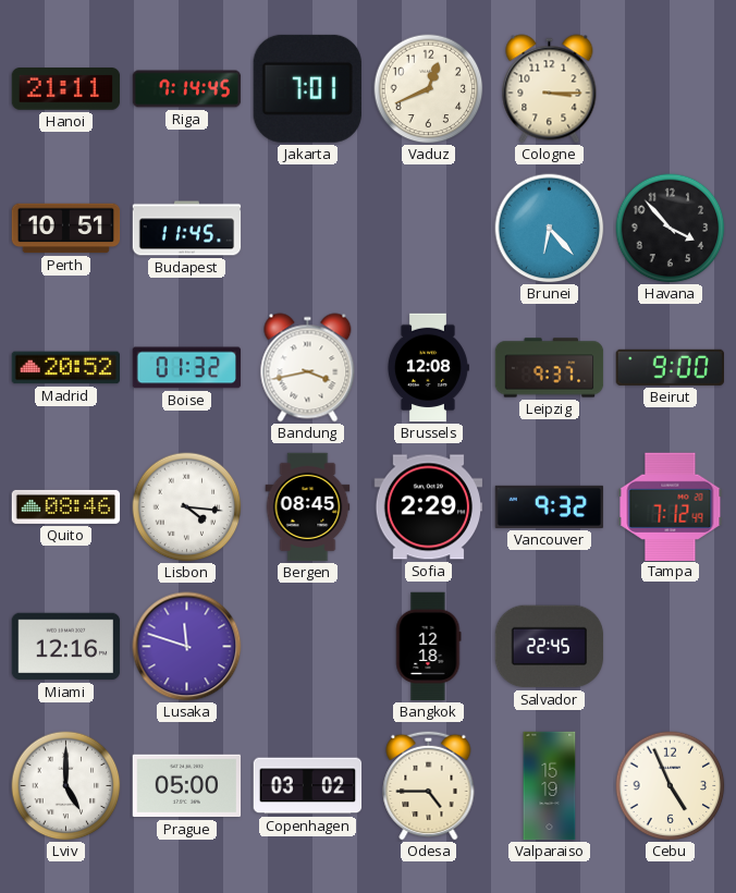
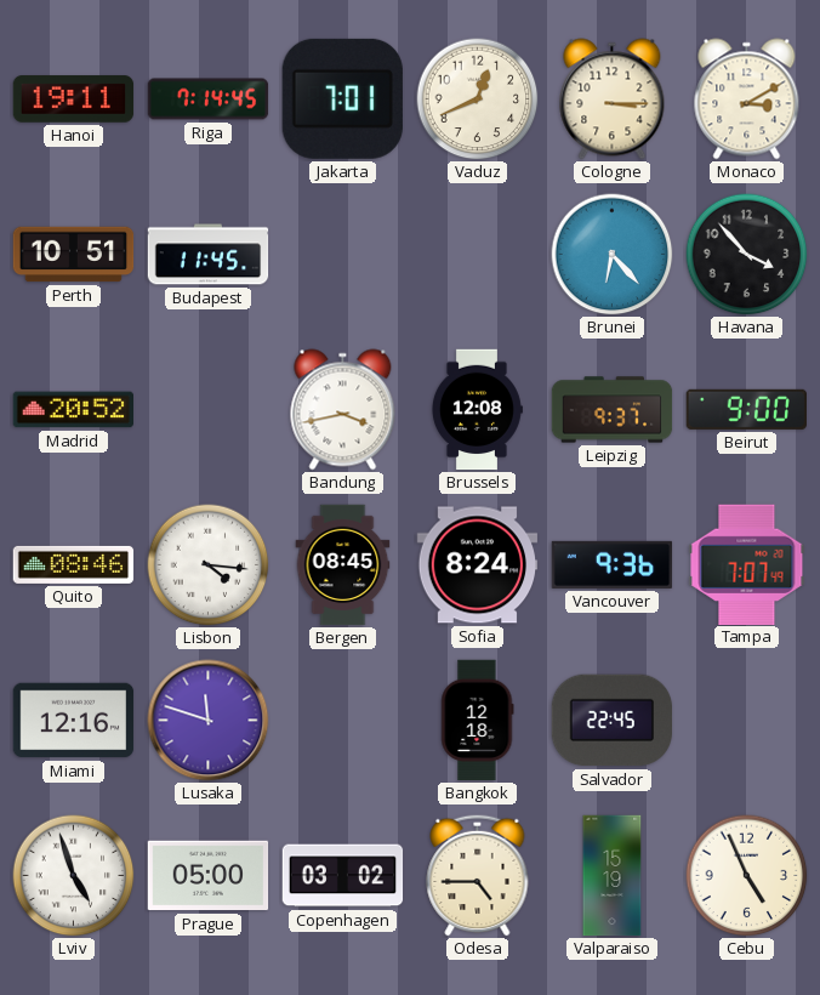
Hanoi: 21:11 -> 19:11
Monaco: none -> 3:10
Boise: 01:32 -> none
Sofia: 2:29 -> 8:24
Vancouver: 9:32 -> 9:36
Tampa: 7:12 -> 7:07
Lviv: 5:00 -> 4:57
